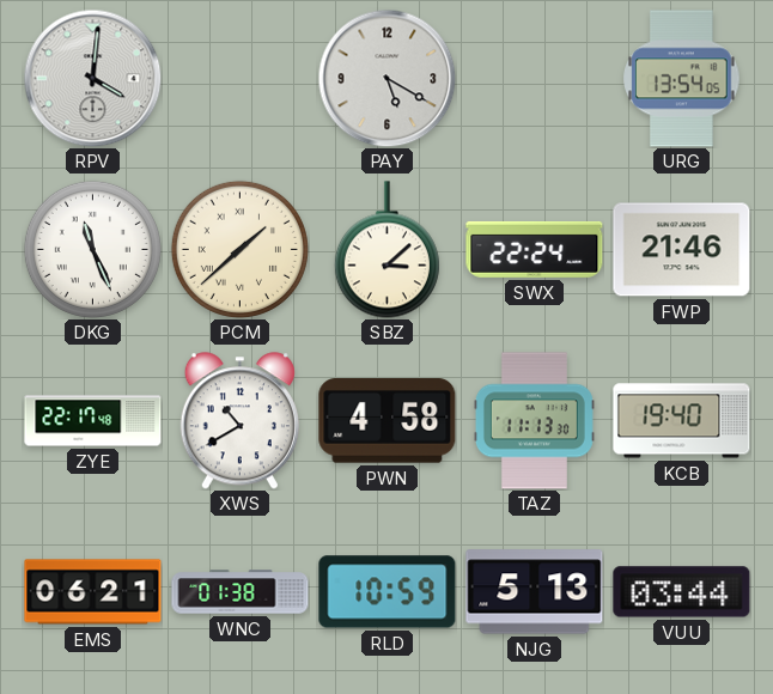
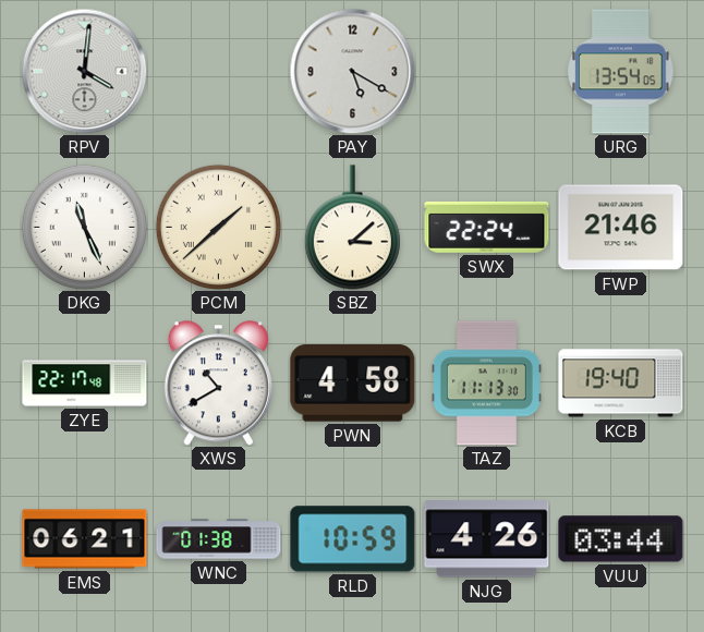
NJG: 5:13 -> 4:26
